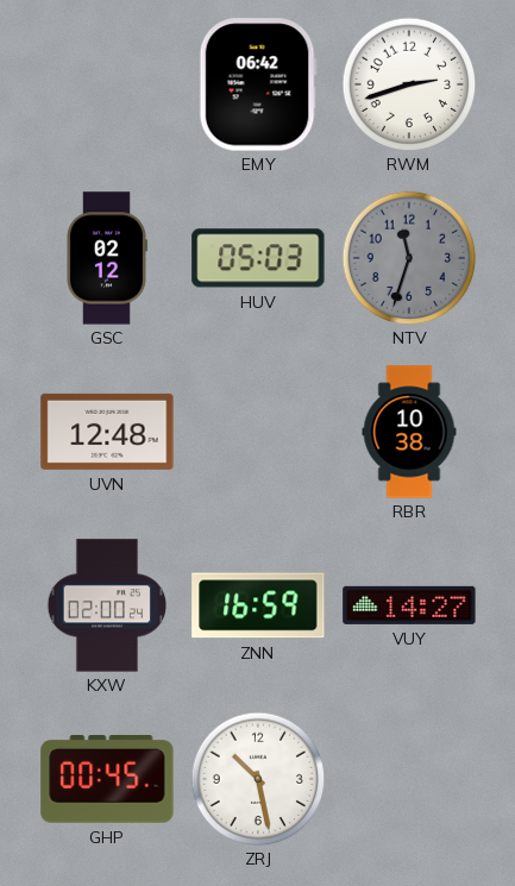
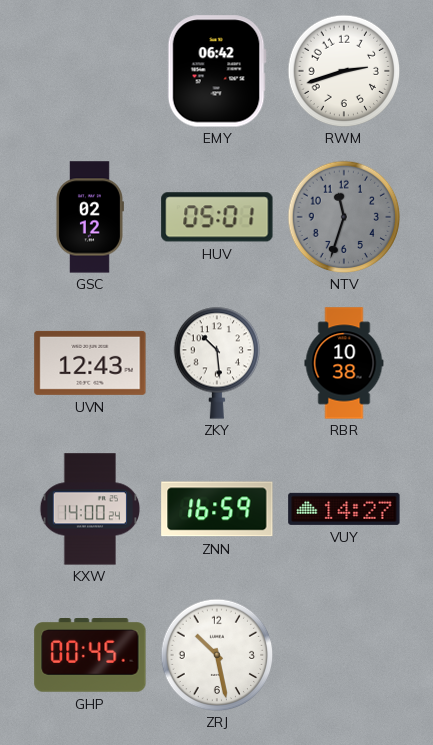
HUV: 05:03 -> 05:01
UVN: 12:48 -> 12:43
ZKY: none -> 10:29
KXW: 02:00 -> 14:00
